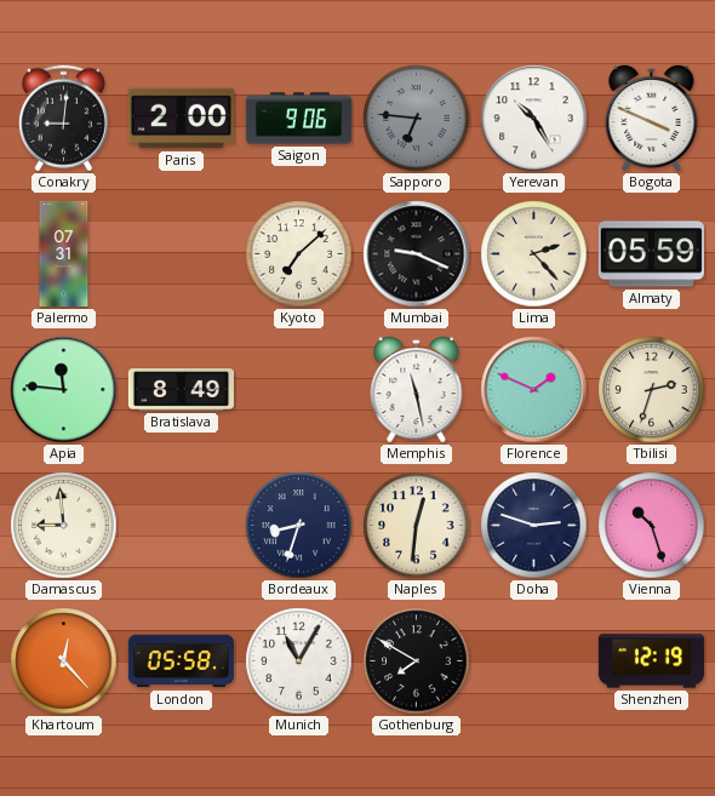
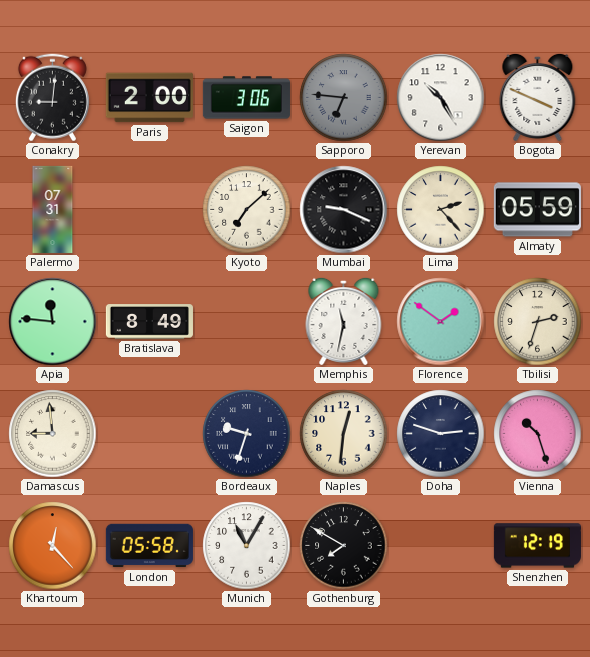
Saigon: 9:06 -> 3:06
Memphis: 11:28 -> 11:32
Florence: 1:49 -> 1:51
Bordeaux: 8:33 -> 9:33
